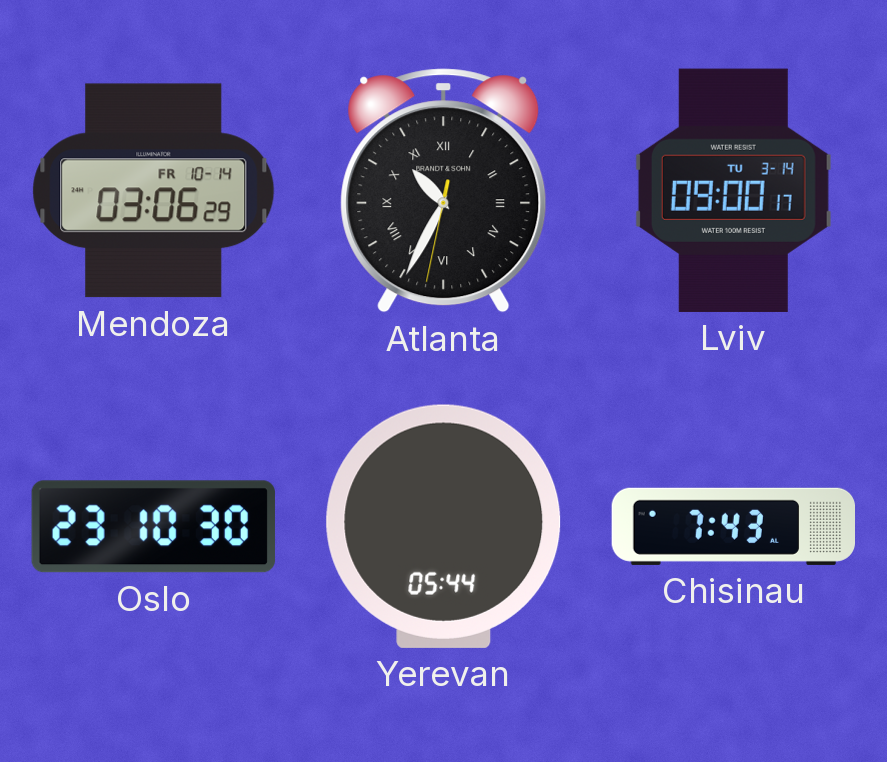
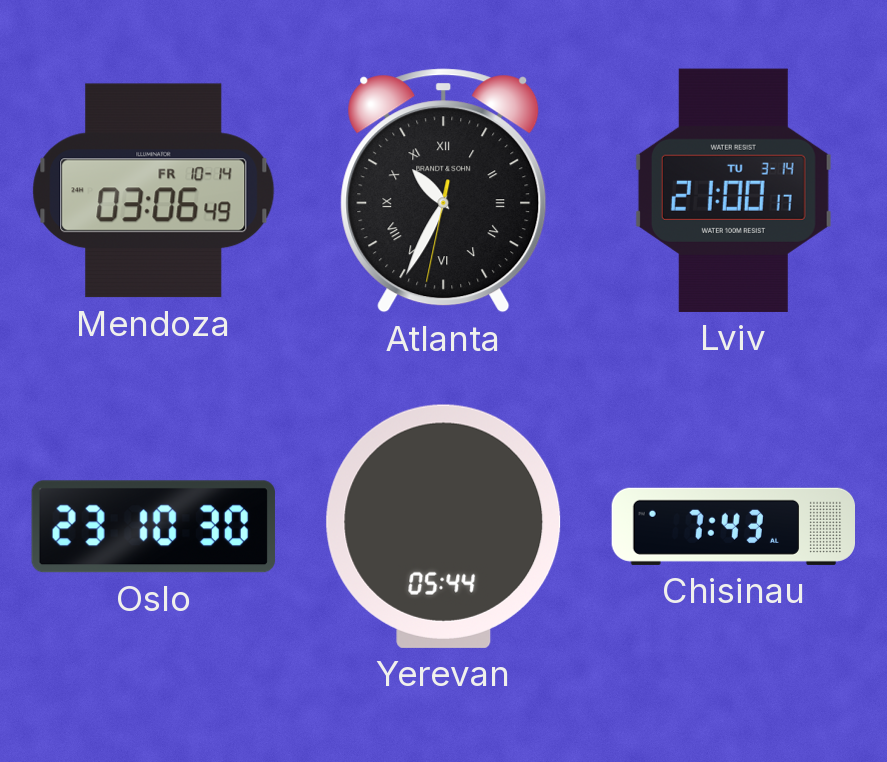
Mendoza: 03:06:29 -> 03:06:49
Lviv: 09:00 -> 21:00
